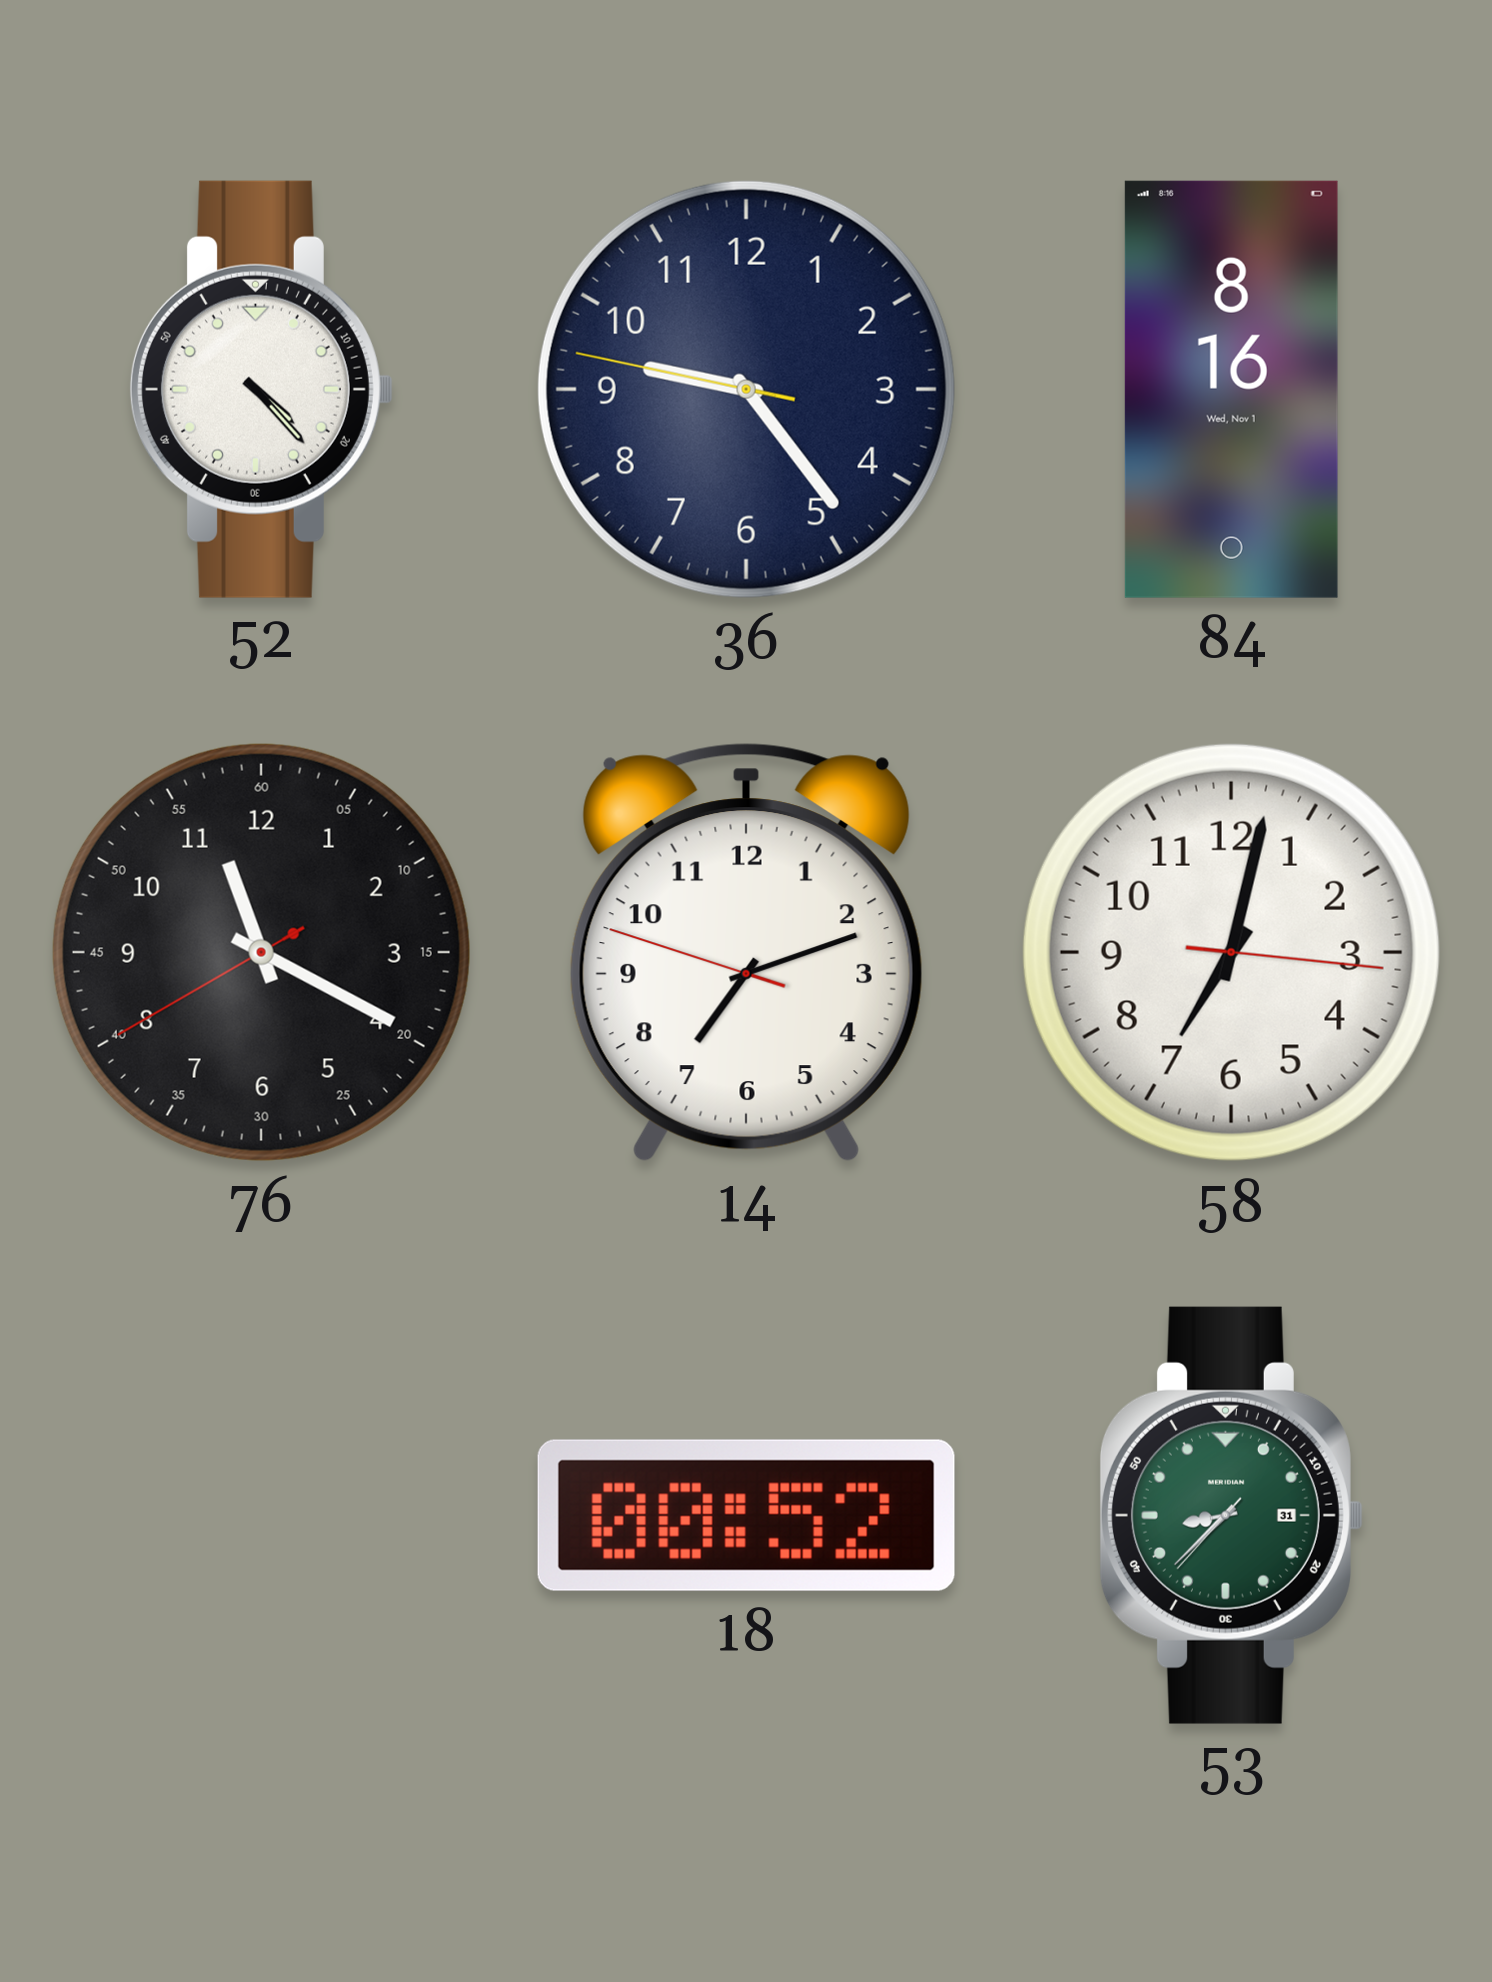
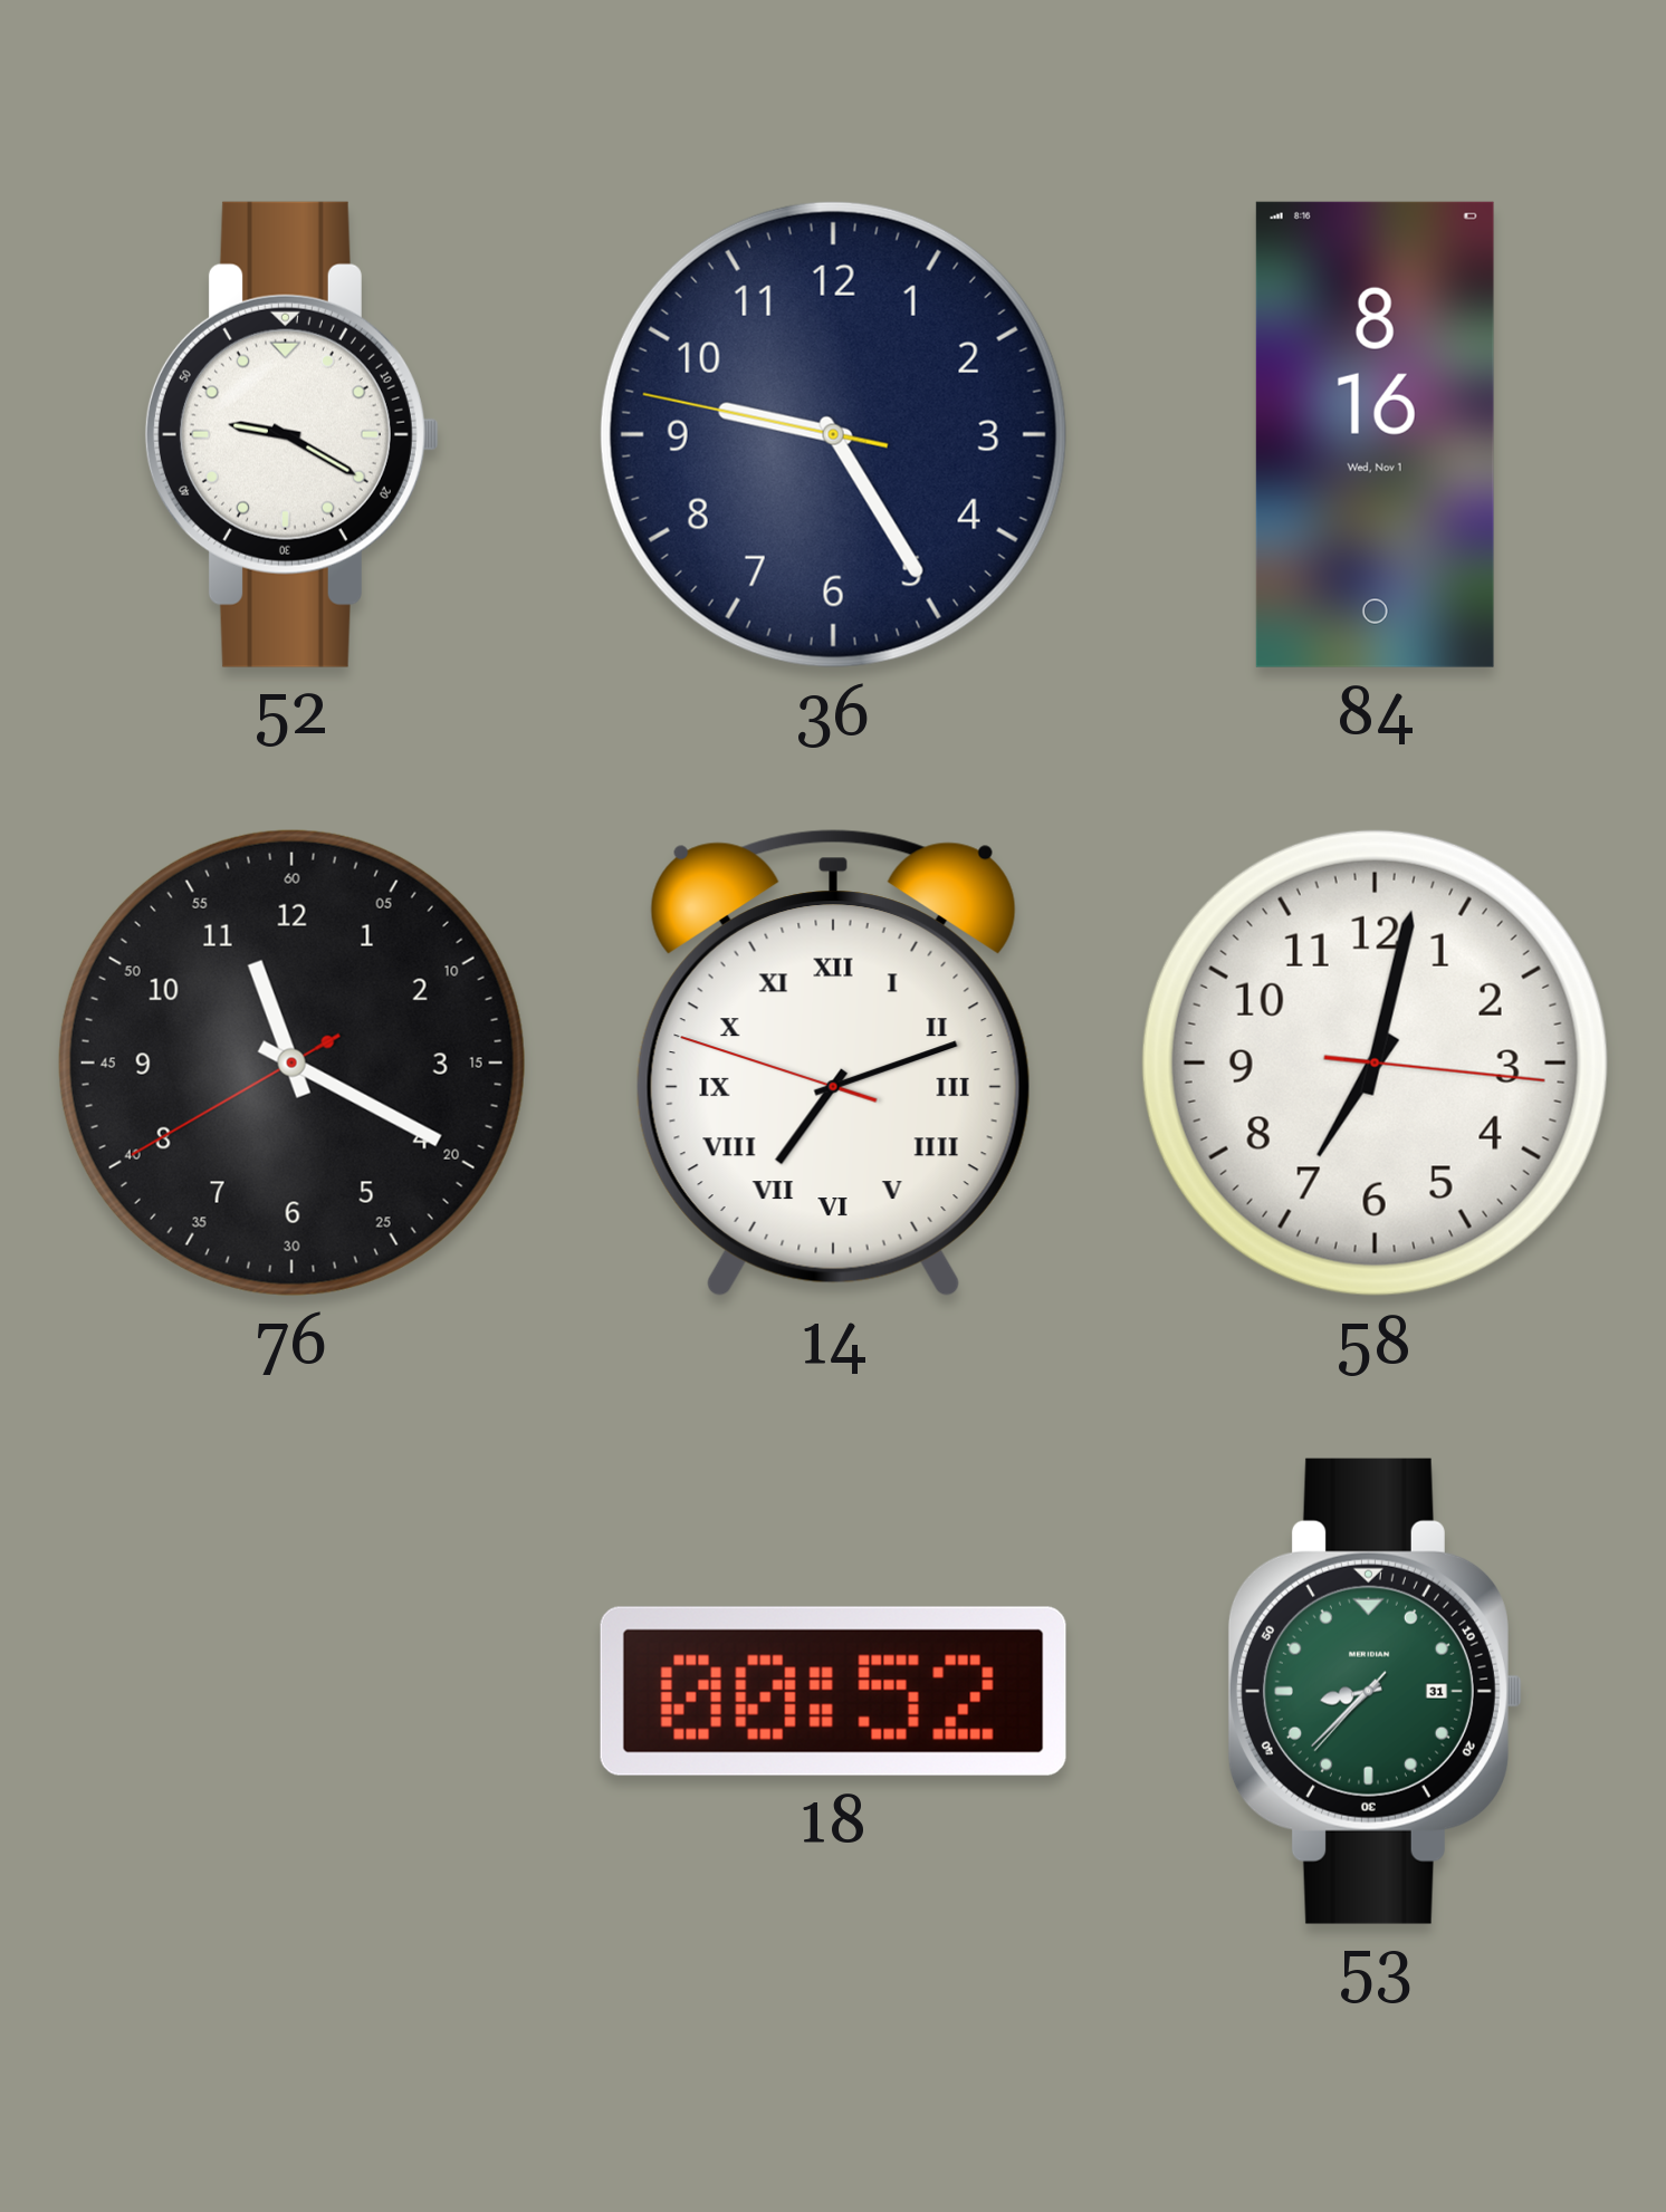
52: 4:23 -> 9:20
36: 9:23 -> 9:24
14 numerals: Arabic -> Roman
